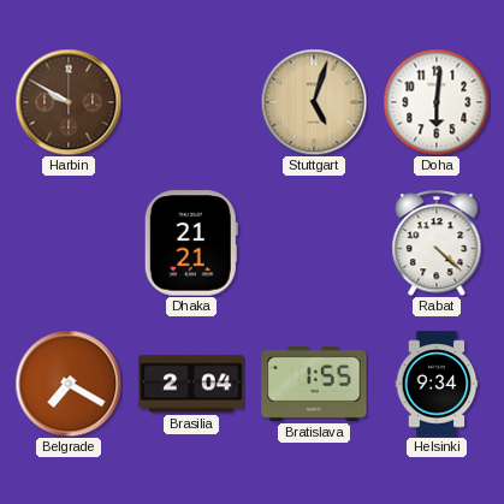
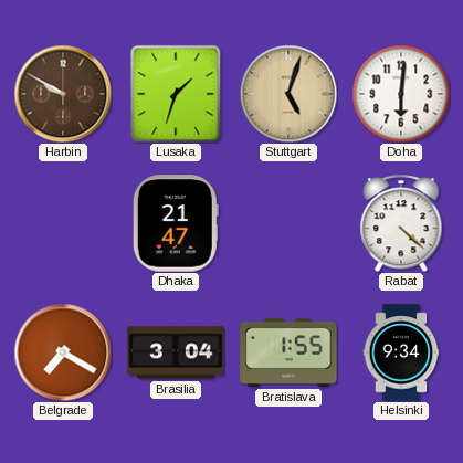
Lusaka: none -> 1:33
Dhaka: 21:21 -> 21:47
Brasilia: 2:04 -> 3:04
